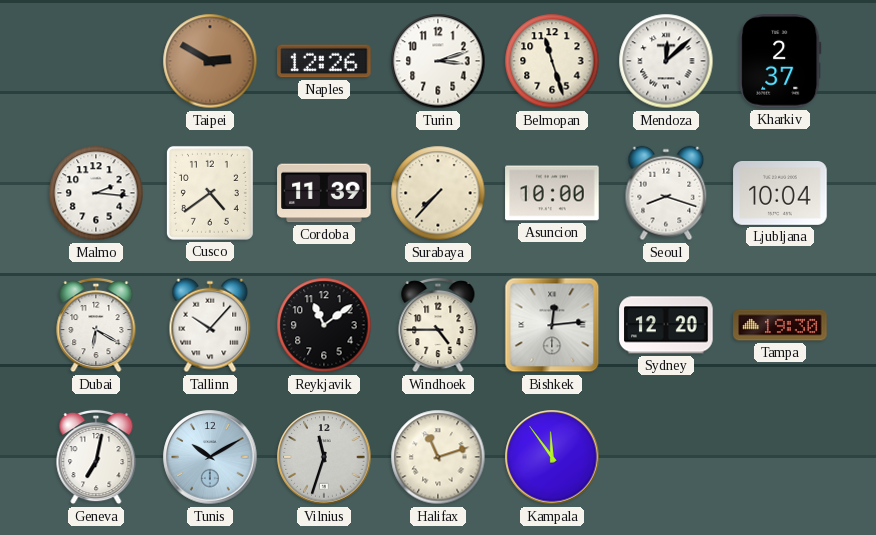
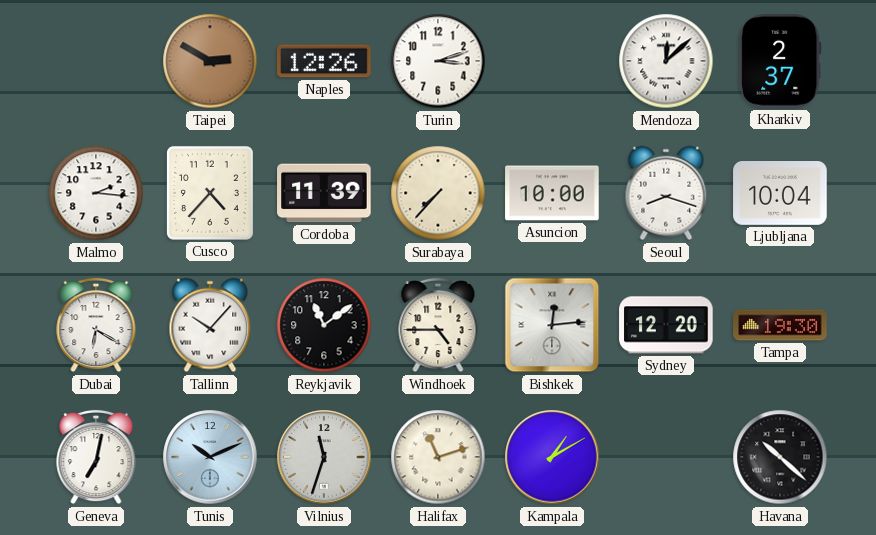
Belmopan: 11:27 -> none
Cusco: 4:39 -> 4:37
Tunis: 10:10 -> 10:11
Kampala: 11:54 -> 1:10
Havana: none -> 10:22
